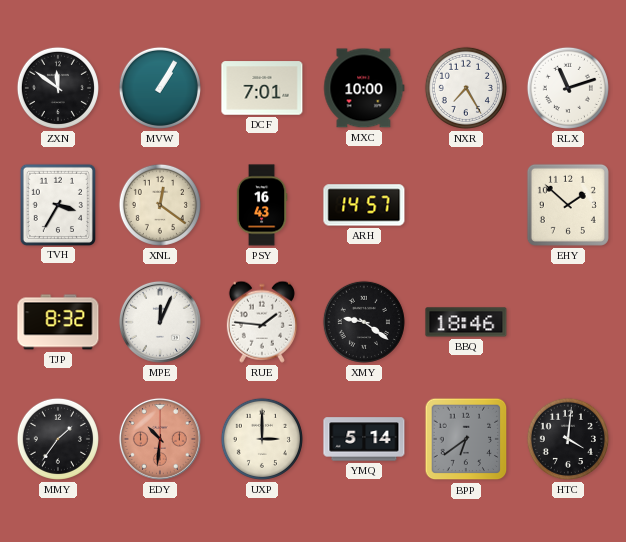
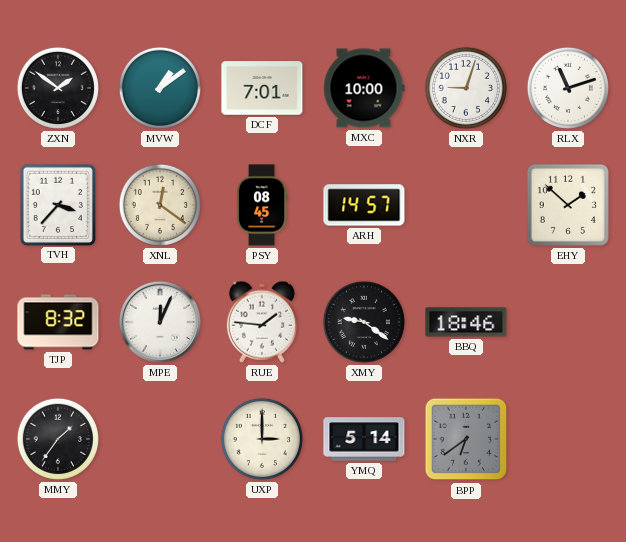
ZXN: 11:51 -> 1:51
MVW: 1:05 -> 1:09
NXR: 7:25 -> 9:03
TVH: 3:35 -> 3:37
PSY: 16:43 -> 08:45
EDY: 10:31 -> none
HTC: 4:01 -> none
